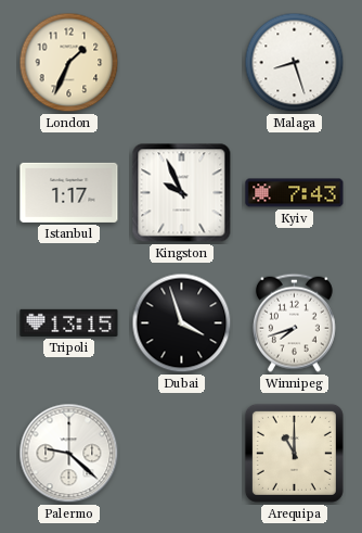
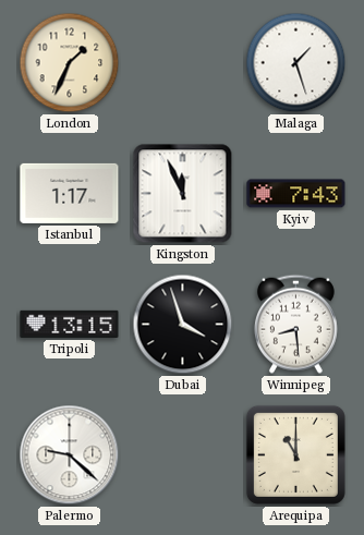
Malaga: 8:27 -> 1:27
Kingston: 9:56 -> 11:56
Winnipeg: 7:42 -> 8:29
